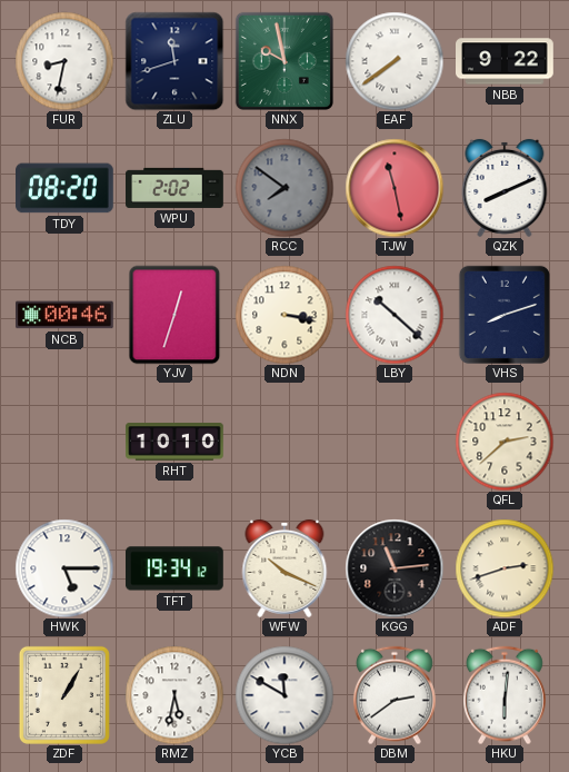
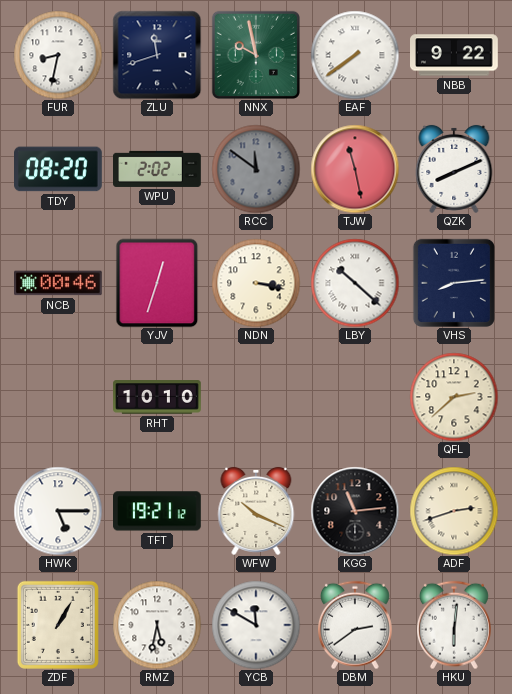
RCC: 7:51 -> 11:51
VHS: 8:12 -> 8:14
TFT: 19:34 -> 19:21
